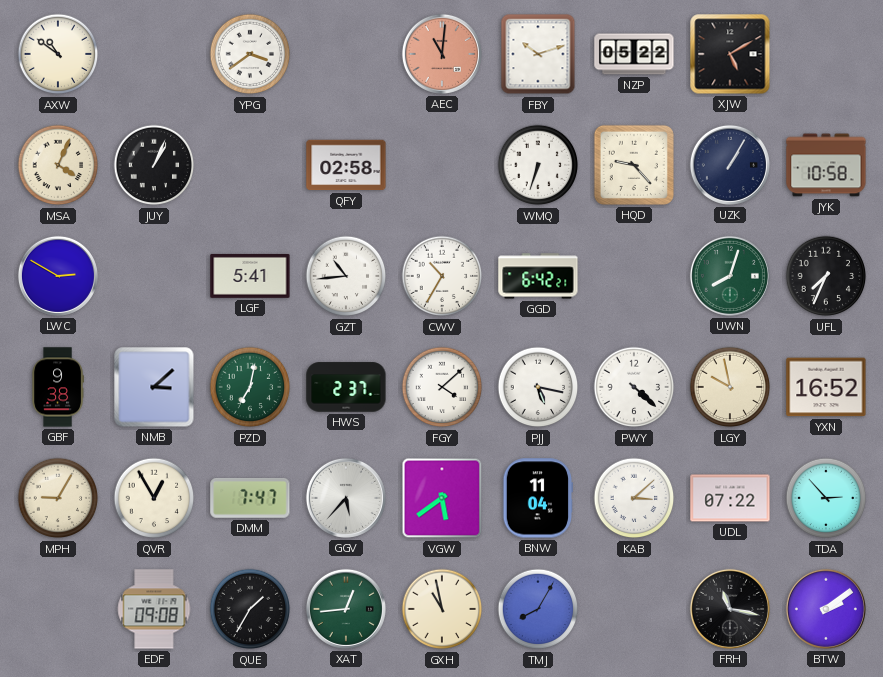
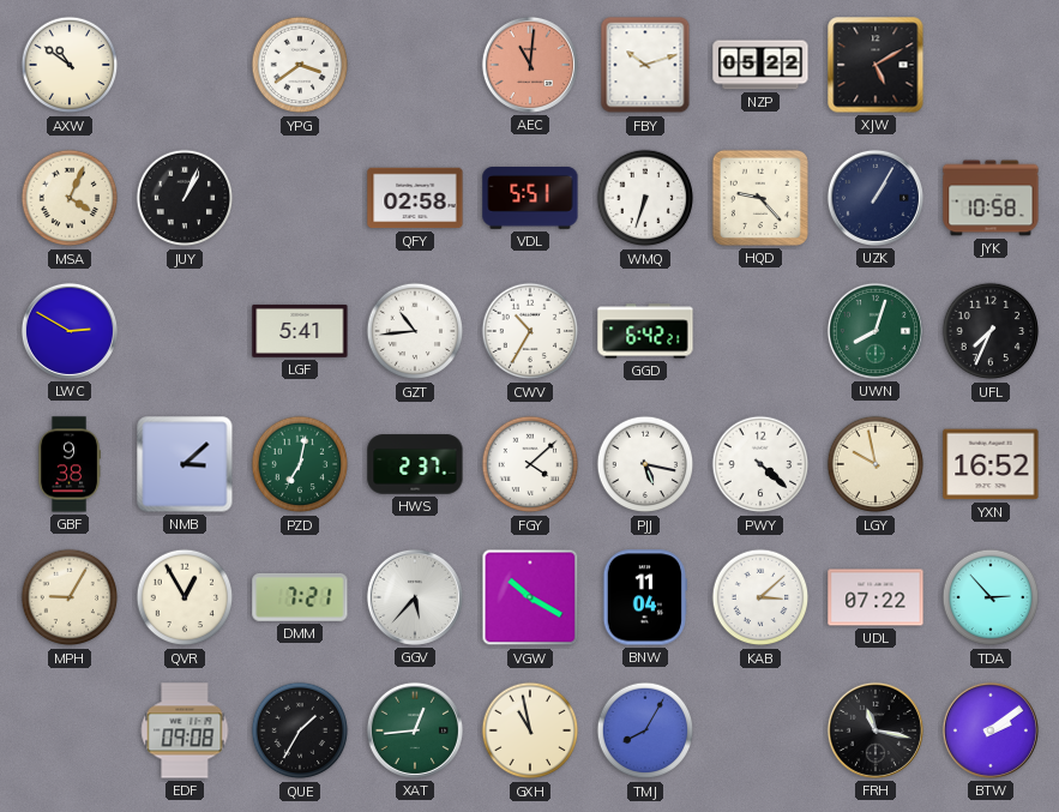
VDL: none -> 5:51
DMM: 7:47 -> 7:21
VGW: 5:39 -> 10:20
